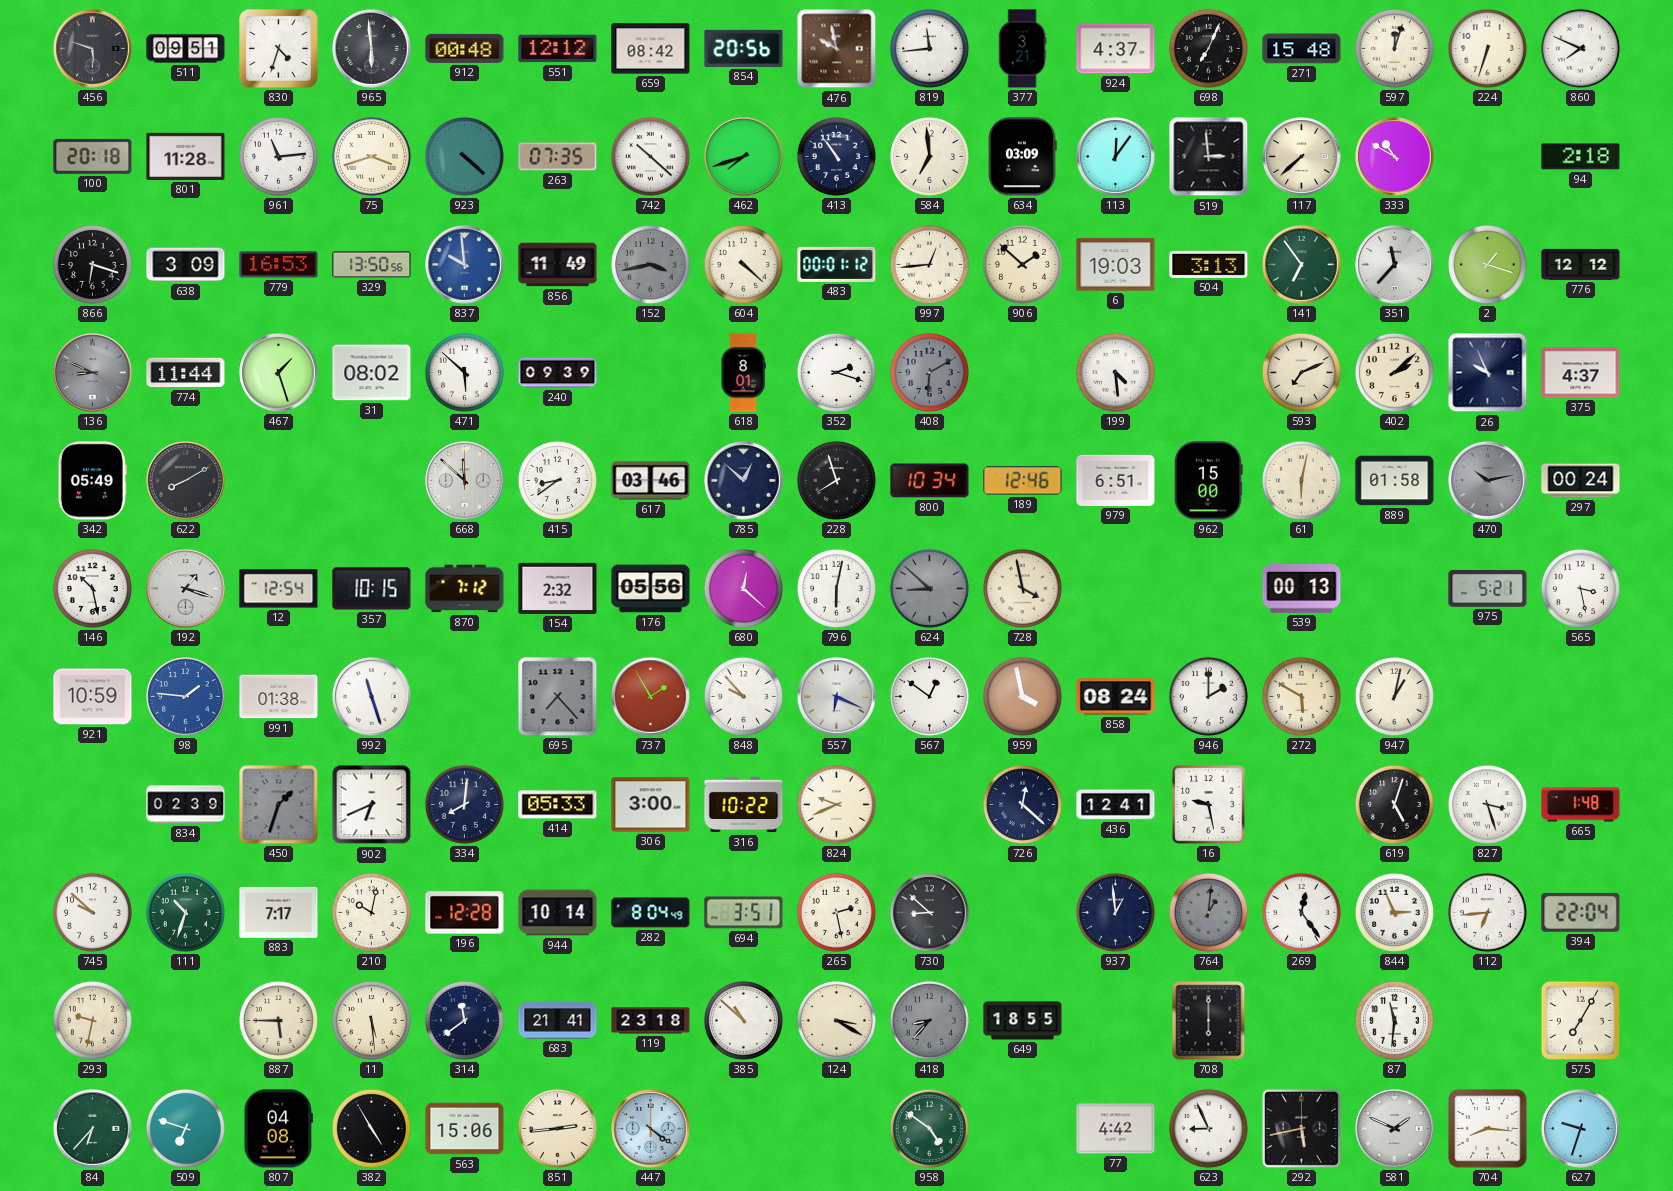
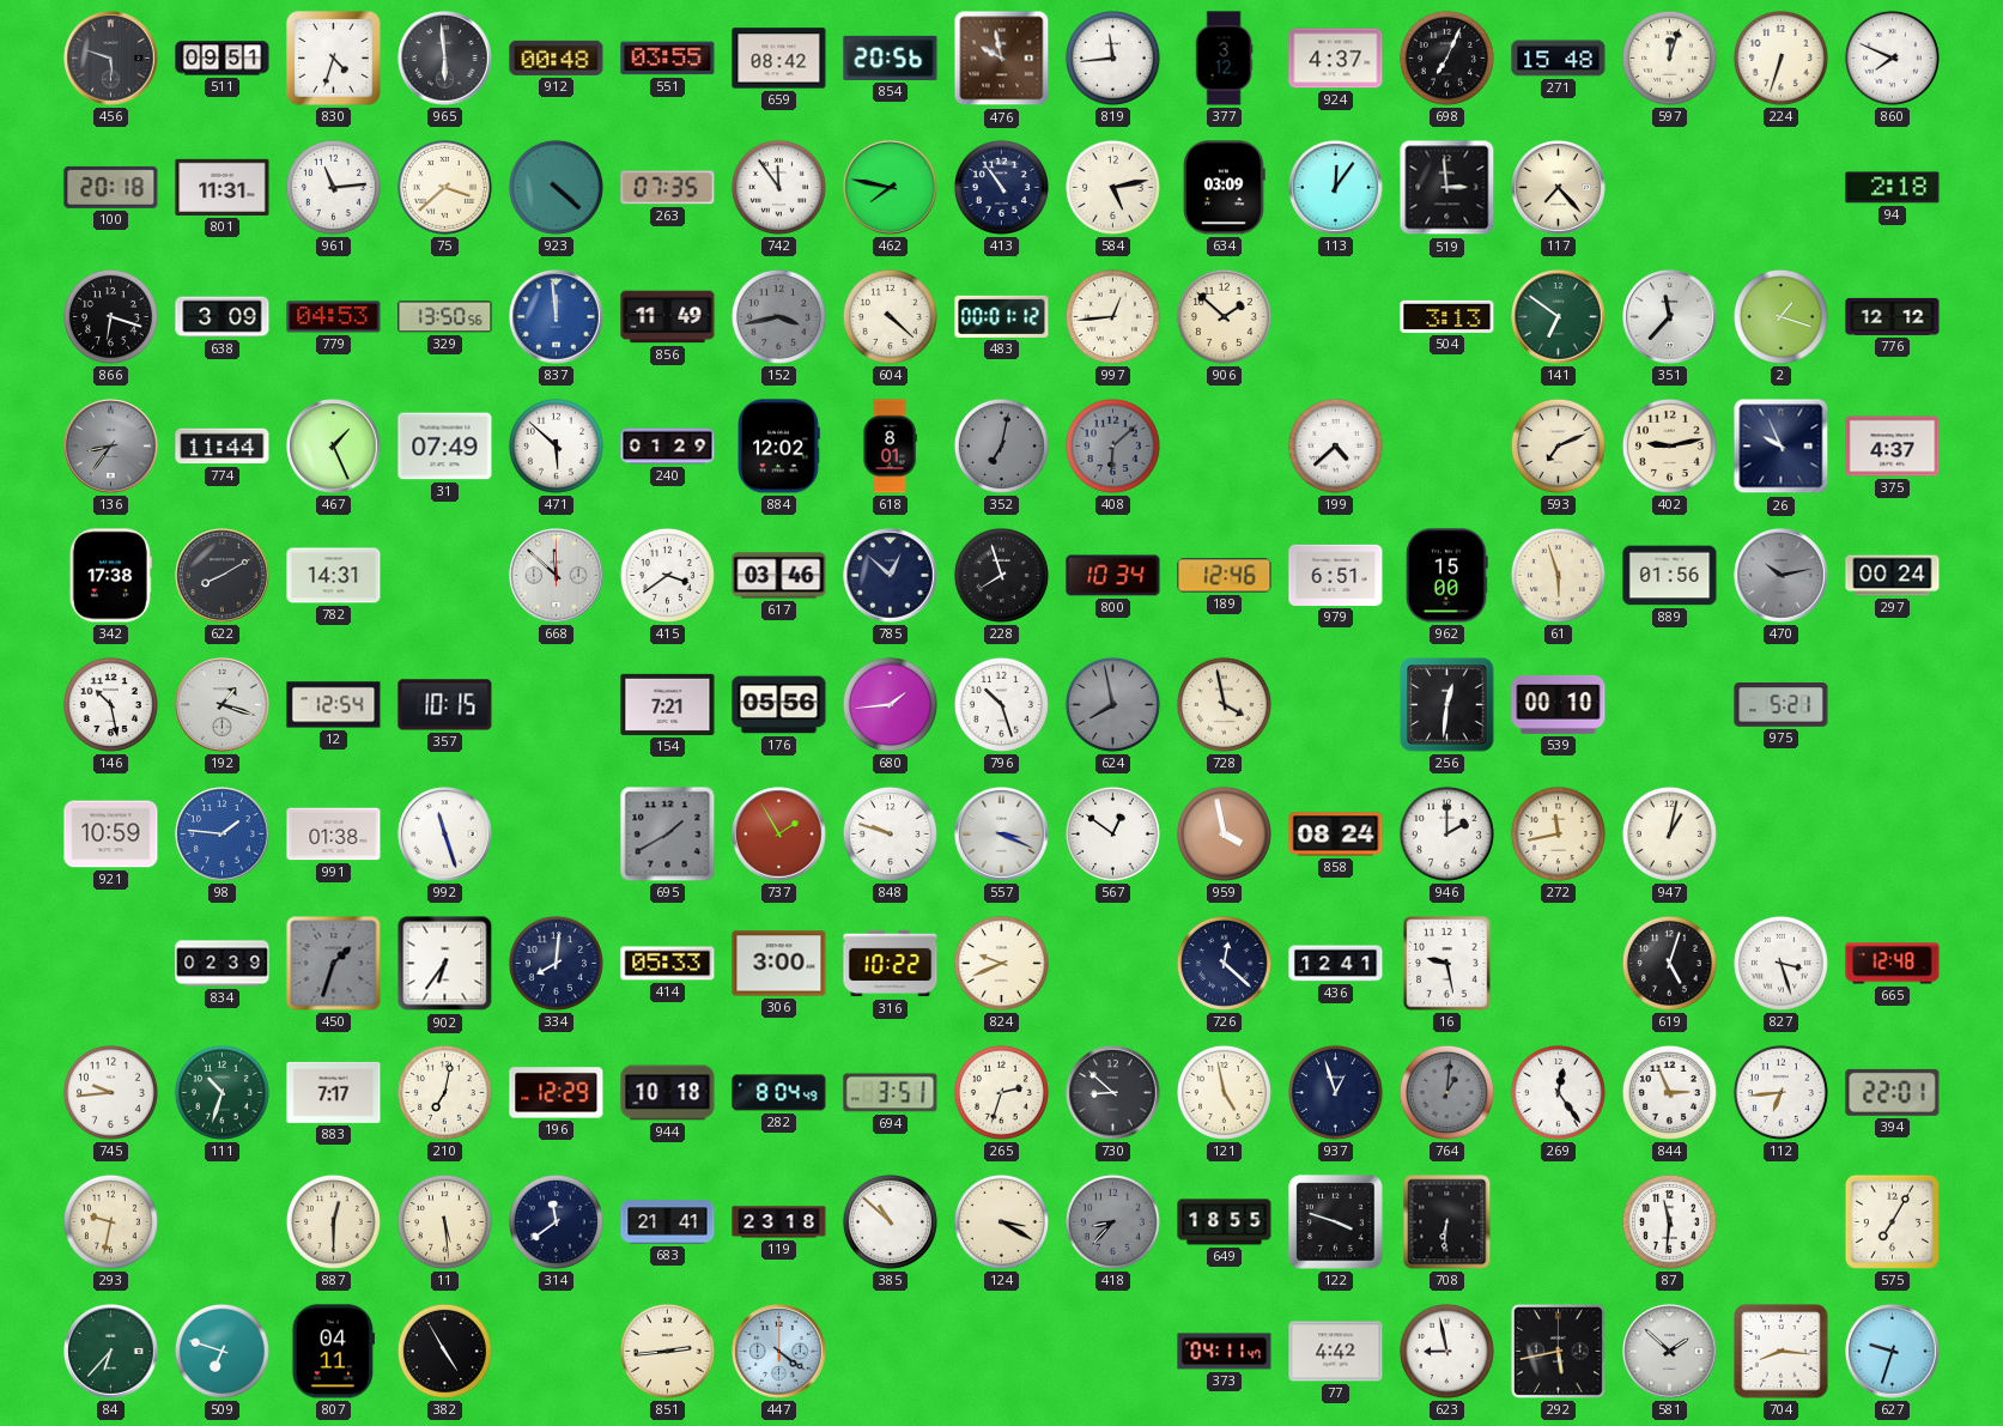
551: 12:12 -> 03:55
377: 3:21 -> 3:12
801: 11:28 -> 11:31
75: 3:42 -> 3:38
742: 10:22 -> 11:54
462: 7:42 -> 7:47
584: 6:59 -> 5:13
117: 7:38 -> 7:23
333: 10:50 -> none
779: 16:53 -> 04:53
837: 9:59 -> 11:59
6: 19:03 -> none
141: 6:54 -> 6:51
136: 8:49 -> 8:36
467: 1:27 -> 1:26
31: 08:02 -> 07:49
240: 09:39 -> 01:29
884: none -> 12:02
352: 2:18 -> 7:02
352 dial: white -> grey
408: 6:10 -> 6:08
199: 4:29 -> 4:38
402: 2:08 -> 9:13
342: 05:49 -> 17:38
782: none -> 14:31
415: 8:39 -> 3:39
61: 6:02 -> 5:57
889: 01:58 -> 01:56
870: 7:12 -> none
154: 2:32 -> 7:21
680: 12:22 -> 1:44
796: 6:02 -> 10:27
624: 8:52 -> 7:58
256: none -> 12:31
539: 00:13 -> 00:10
565: 3:28 -> none
695: 7:23 -> 1:40
848: 9:53 -> 9:48
557: 6:19 -> 3:19
272: 5:50 -> 11:43
902: 6:41 -> 6:36
665: 1:48 -> 12:48
745: 9:52 -> 9:44
210: 10:02 -> 7:02
196: 12:28 -> 12:29
944: 10:14 -> 10:18
265: 2:28 -> 2:33
121: none -> 4:58
937: 12:59 -> 12:57
394: 22:04 -> 22:01
887: 5:45 -> 12:30
122: none -> 3:48
708: 6:00 -> 6:31
807: 04:08 -> 04:11
563: 15:06 -> none
958: 4:51 -> none
373: none -> 04:11
623: 8:56 -> 8:58
581: 1:49 -> 1:52
